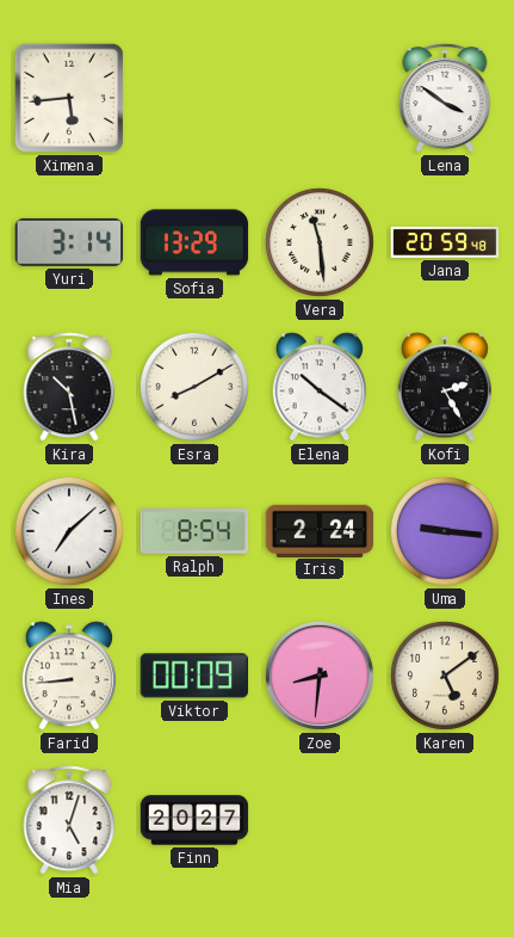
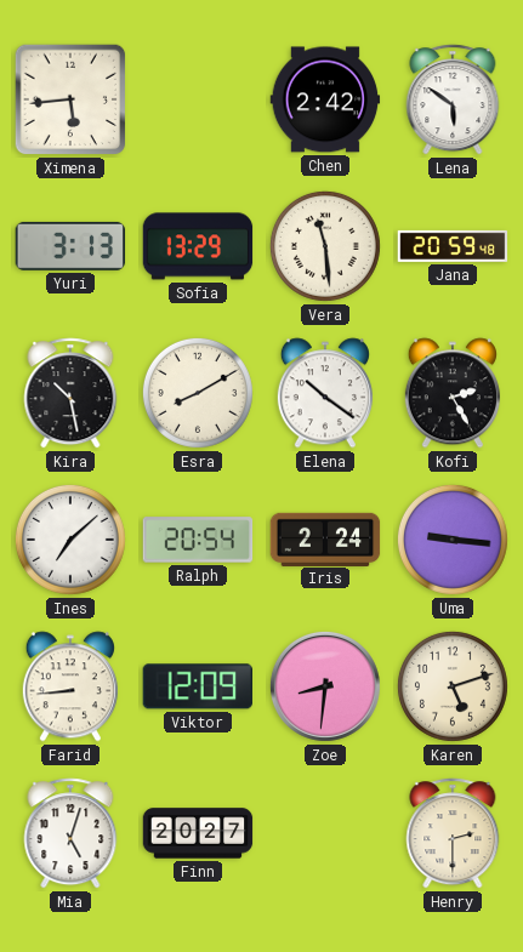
Chen: none -> 2:42
Lena: 3:51 -> 5:51
Yuri: 3:14 -> 3:13
Ralph: 8:54 -> 20:54
Viktor: 00:09 -> 12:09
Karen: 5:09 -> 5:12
Henry: none -> 2:30
